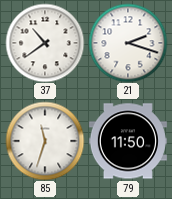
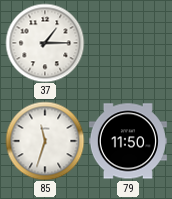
37: 10:39 -> 1:15
21: 2:18 -> none
